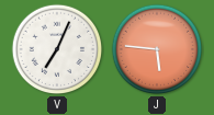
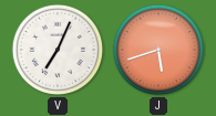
J: 5:46 -> 5:42
